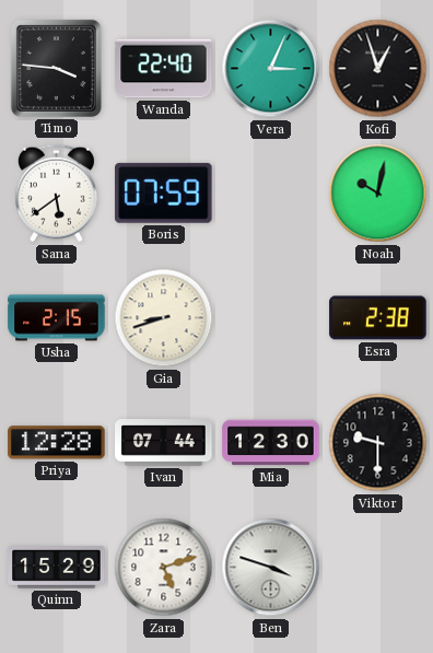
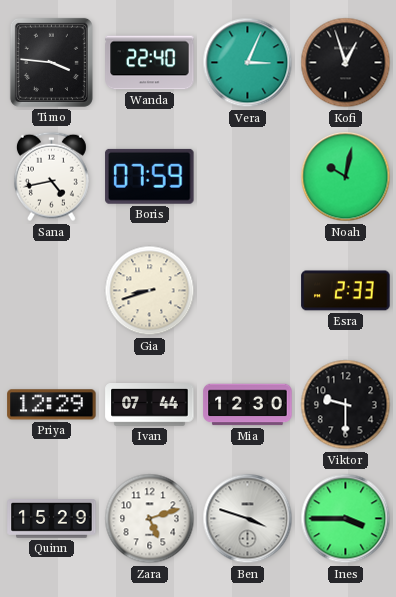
Sana: 5:39 -> 4:43
Usha: 2:15 -> none
Esra: 2:38 -> 2:33
Priya: 12:28 -> 12:29
Ines: none -> 3:45
